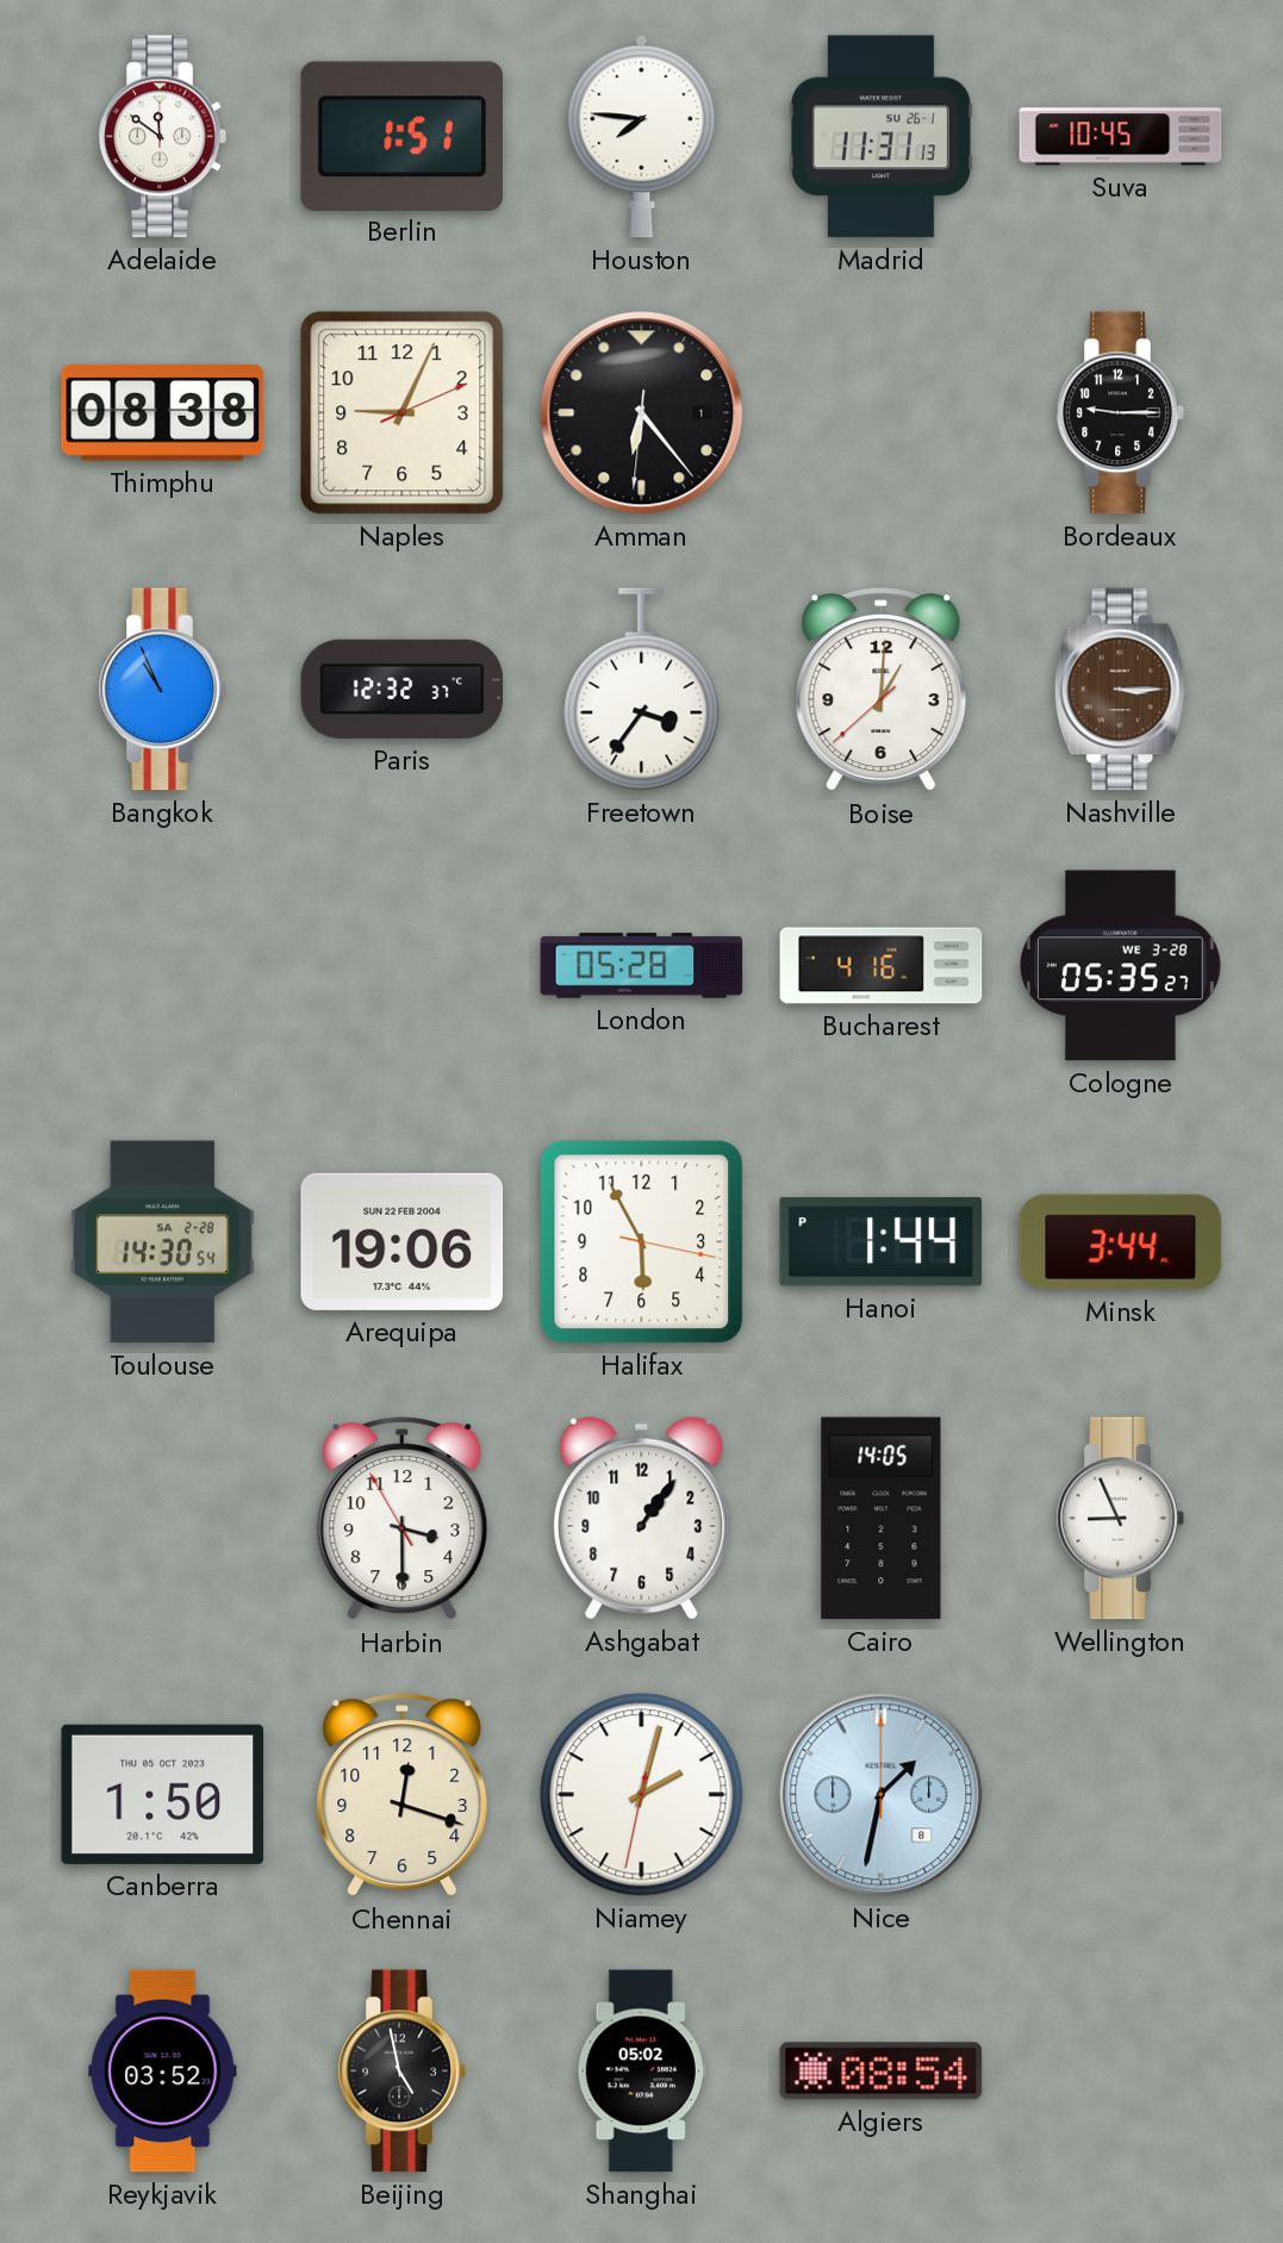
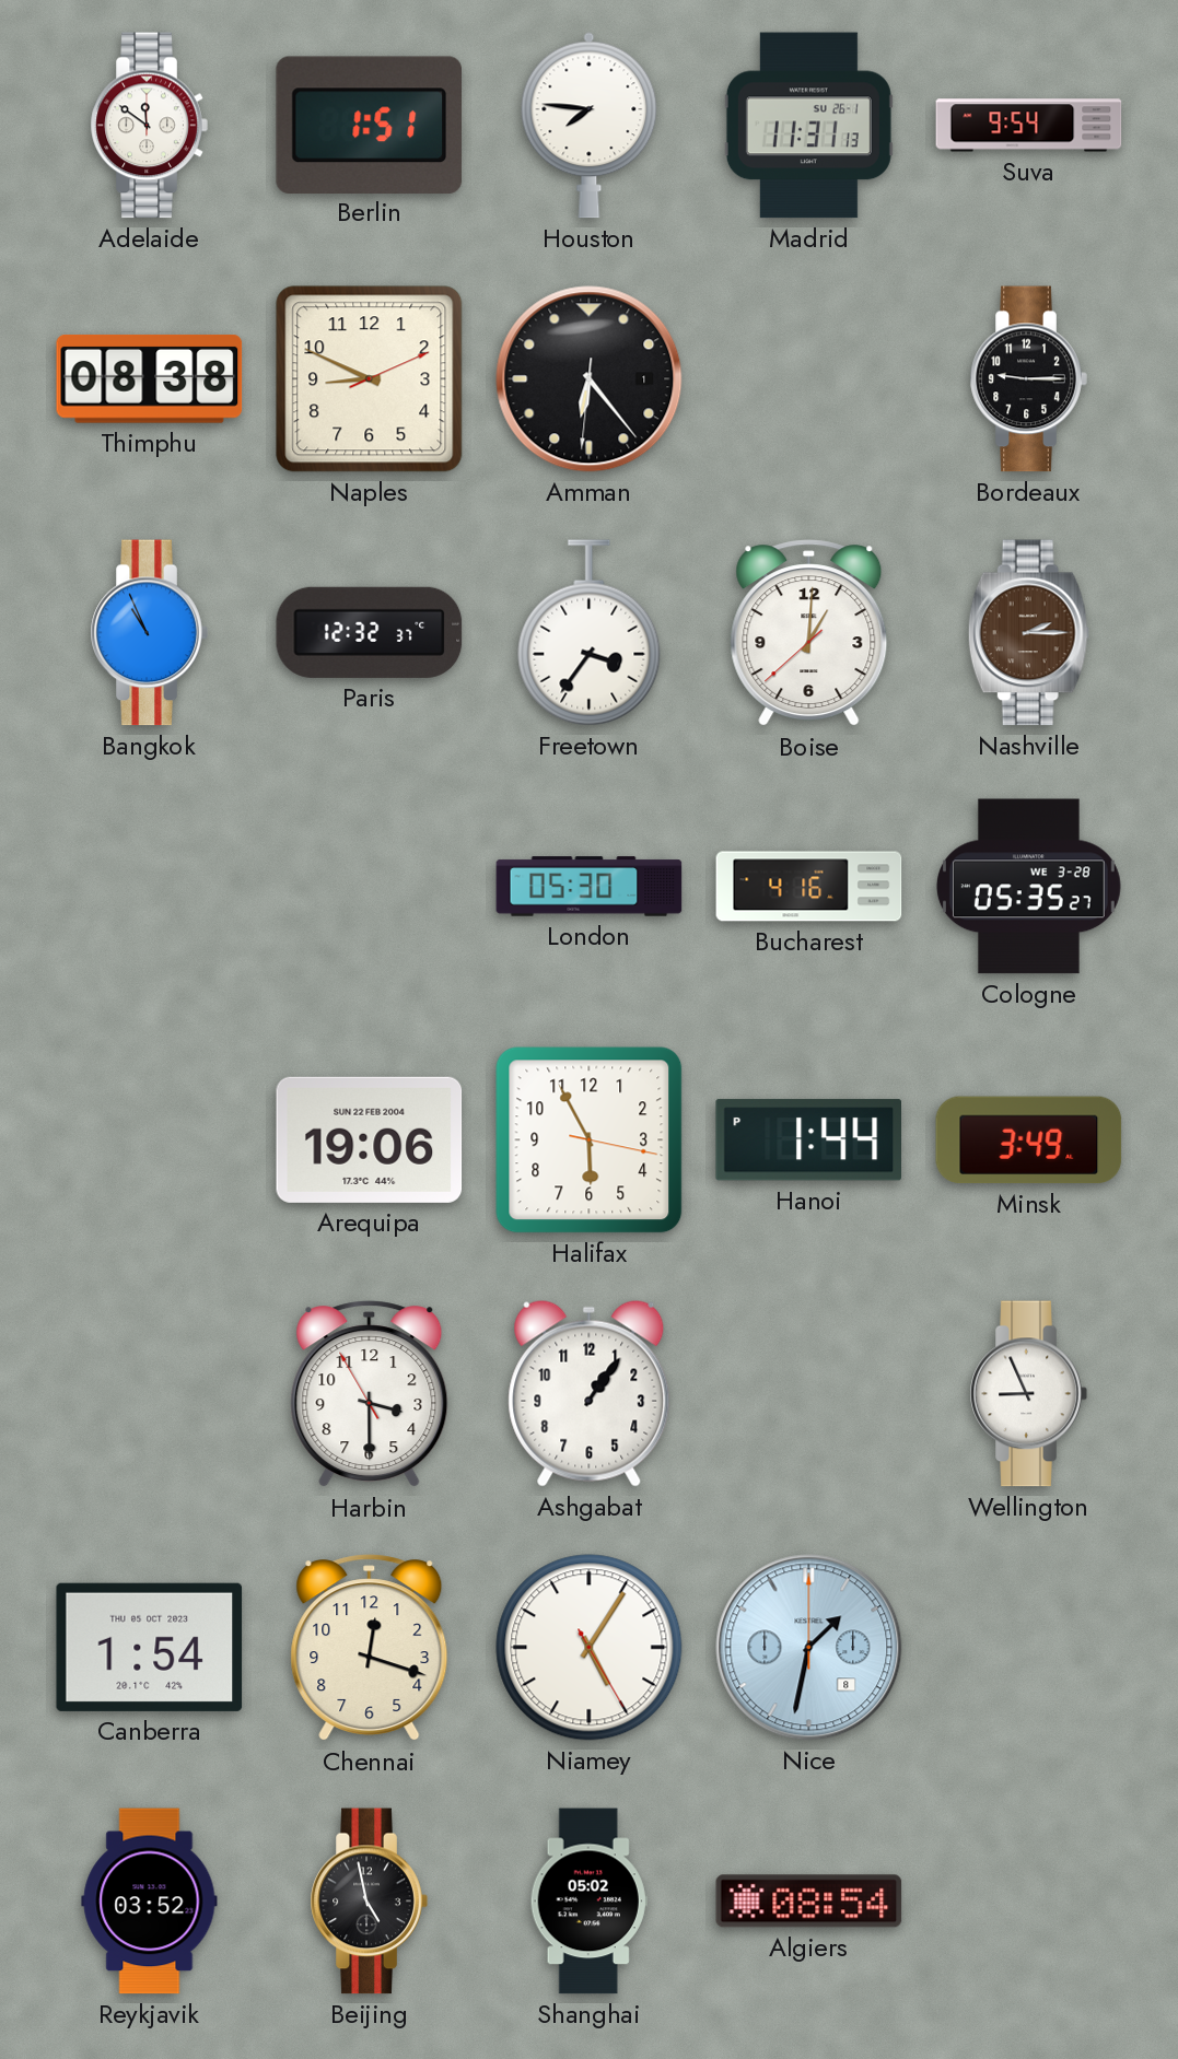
Suva: 10:45 -> 9:54
Naples: 9:04 -> 8:49
Nashville: 3:15 -> 2:15
London: 05:28 -> 05:30
Toulouse: 14:30 -> none
Minsk: 3:44 -> 3:49
Cairo: 14:05 -> none
Canberra: 1:50 -> 1:54
Niamey: 2:02 -> 5:05
